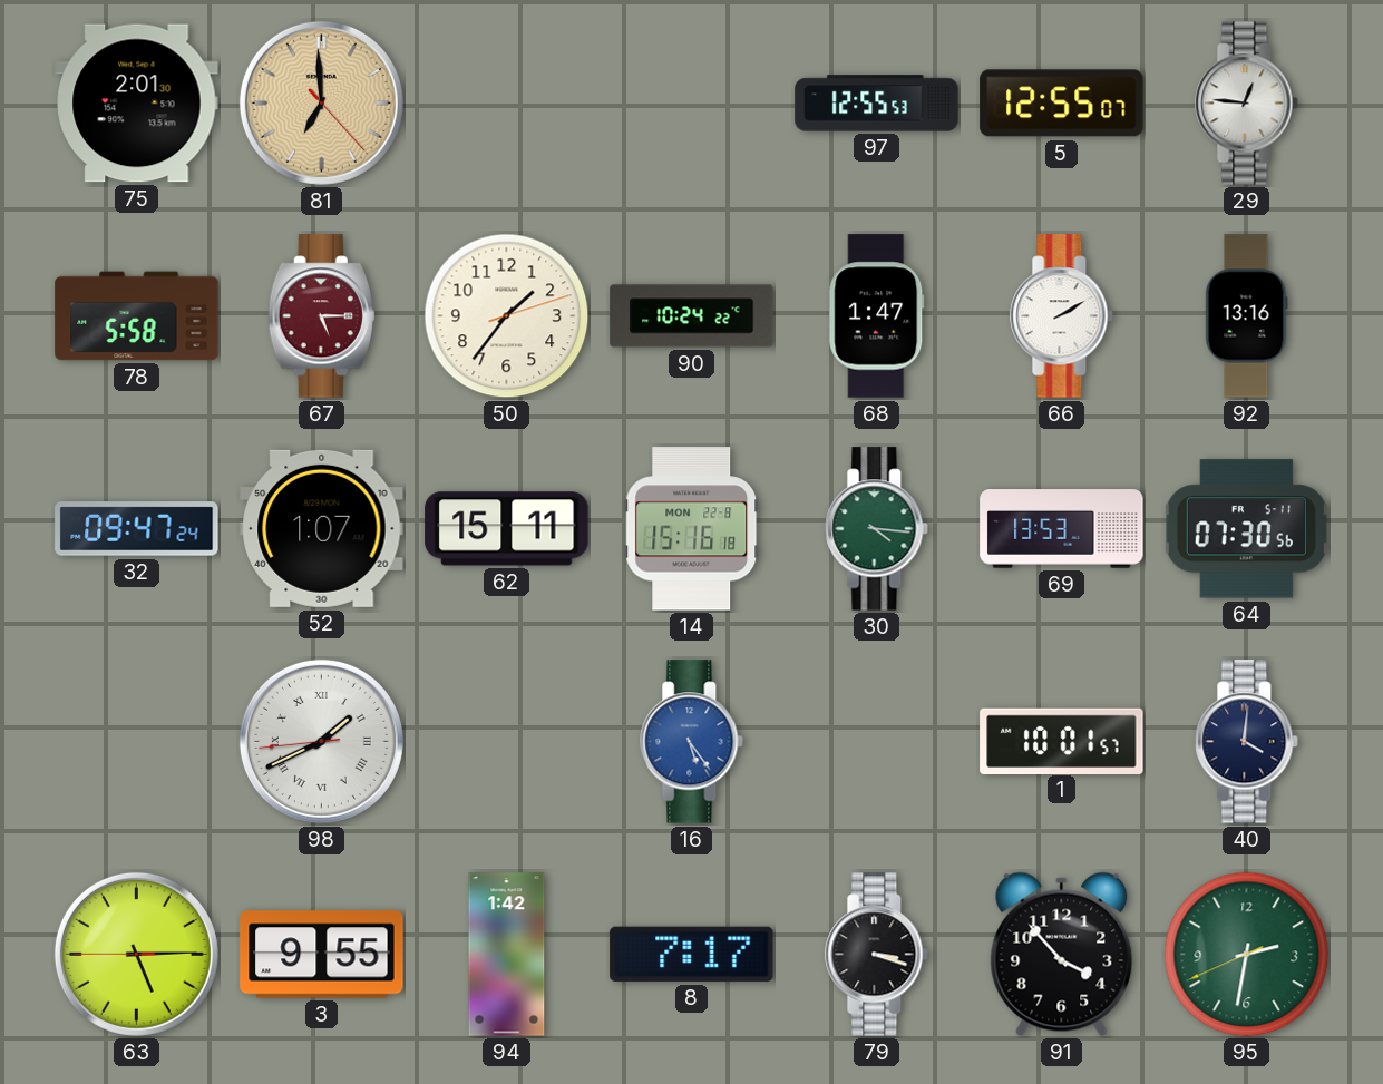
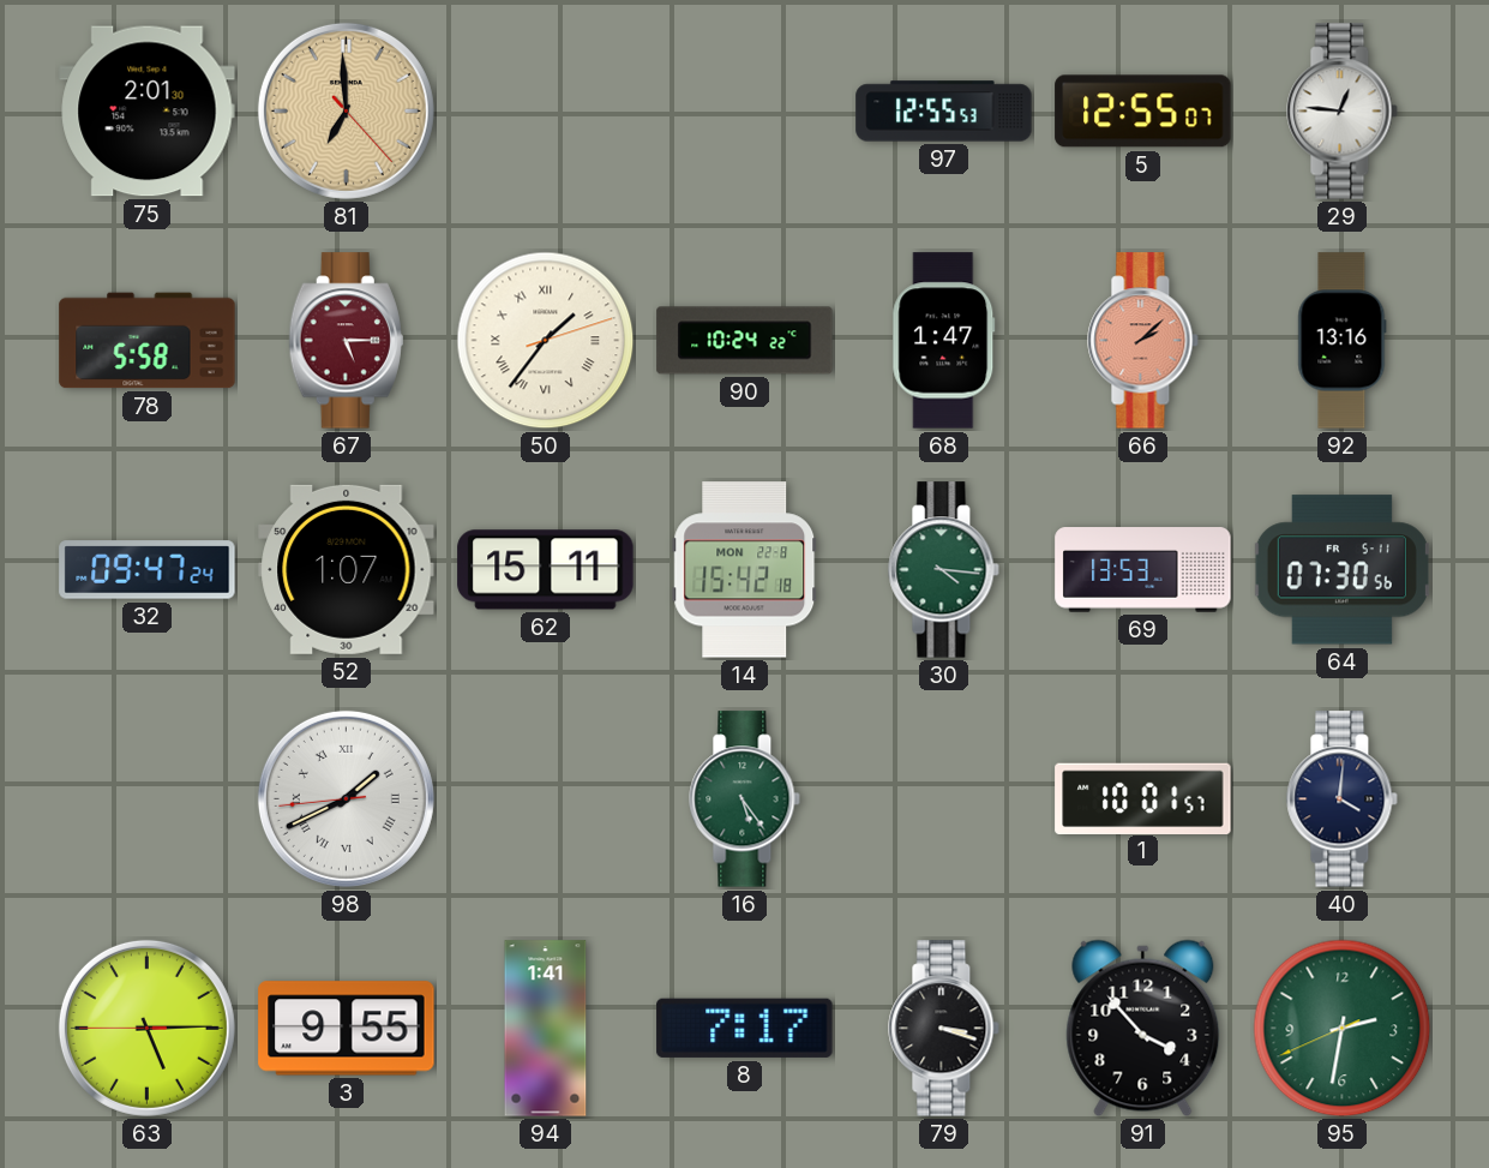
50 numerals: Arabic -> Roman
66: 2:10 -> 2:08
66 dial: white -> salmon
14: 15:16 -> 15:42
16 dial: blue -> green
94: 1:42 -> 1:41
